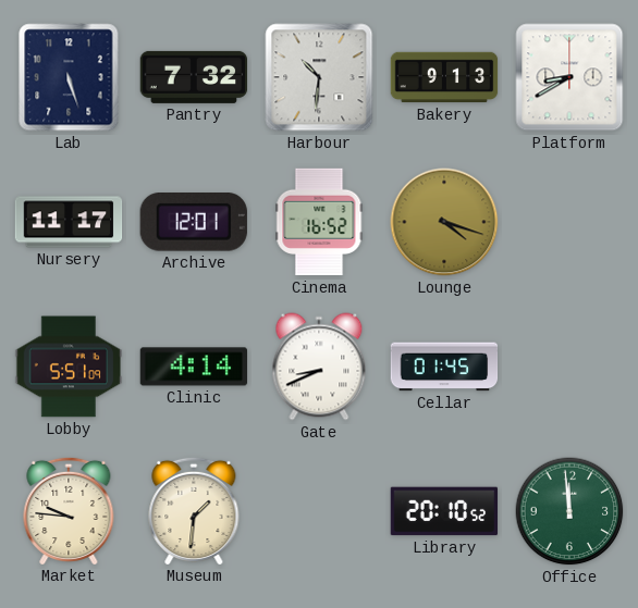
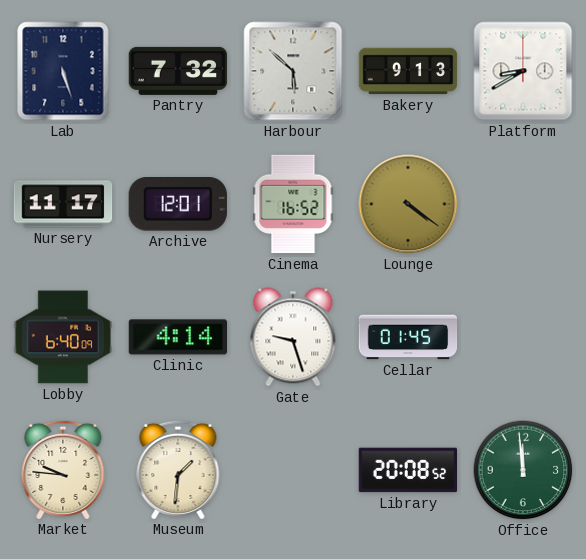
Harbour: 10:31 -> 5:52
Lounge: 4:18 -> 4:21
Lobby: 5:51 -> 6:40
Gate: 8:41 -> 9:27
Library: 20:10 -> 20:08
